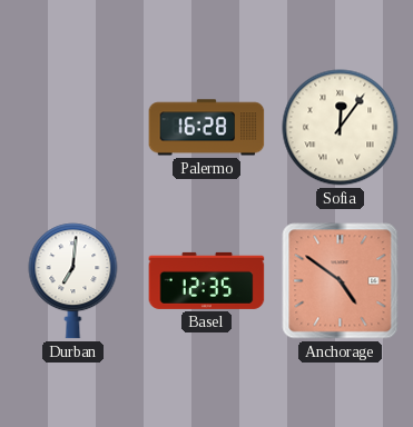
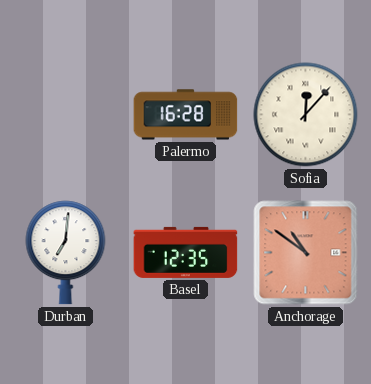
Sofia: 12:06 -> 12:07
Anchorage: 4:51 -> 10:51
